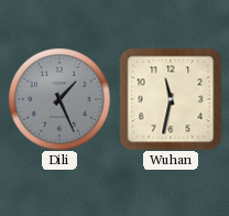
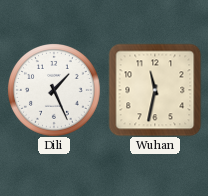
Dili dial: grey -> white
